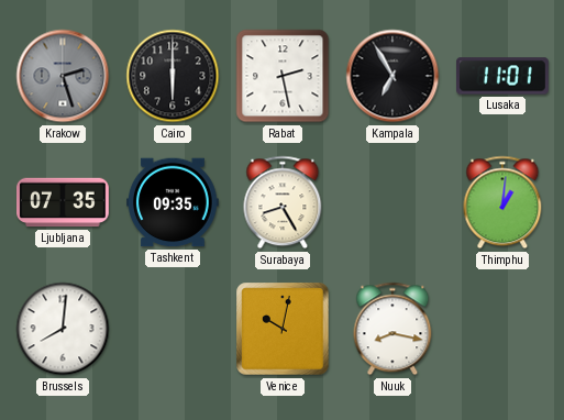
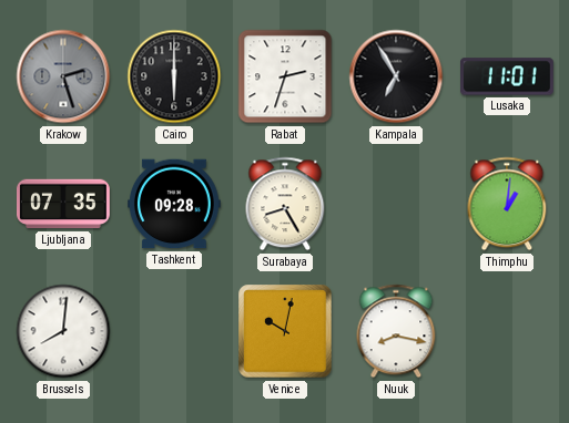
Rabat: 2:28 -> 2:33
Tashkent: 09:35 -> 09:28
